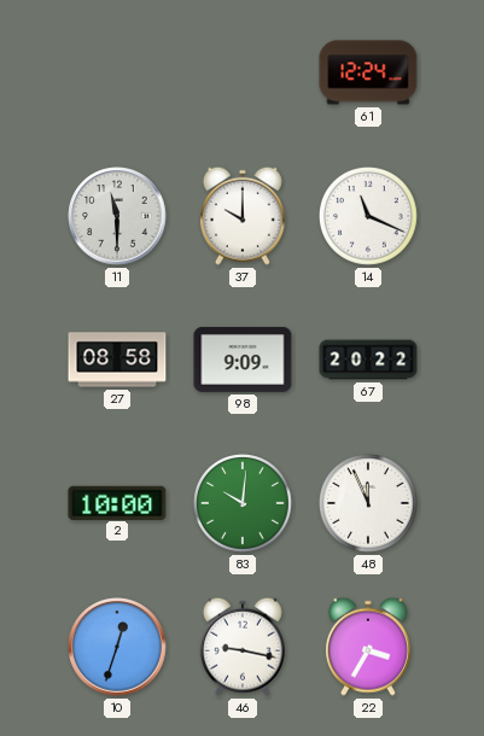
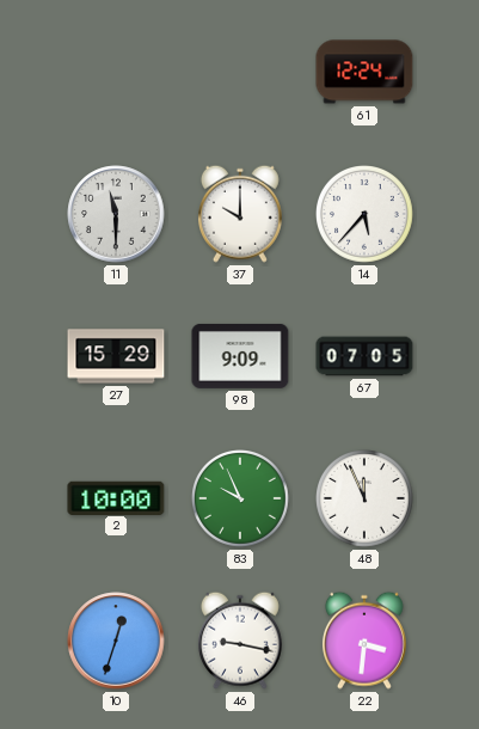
14: 11:19 -> 5:37
27: 08:58 -> 15:29
67: 20:22 -> 07:05
83: 10:01 -> 9:56
22: 3:35 -> 3:31
